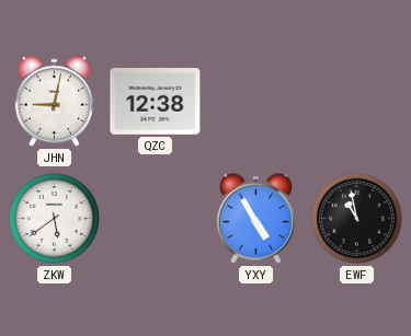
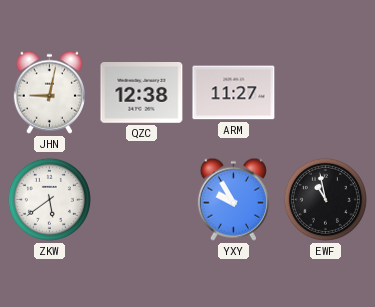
ARM: none -> 11:27
YXY: 4:55 -> 9:55
